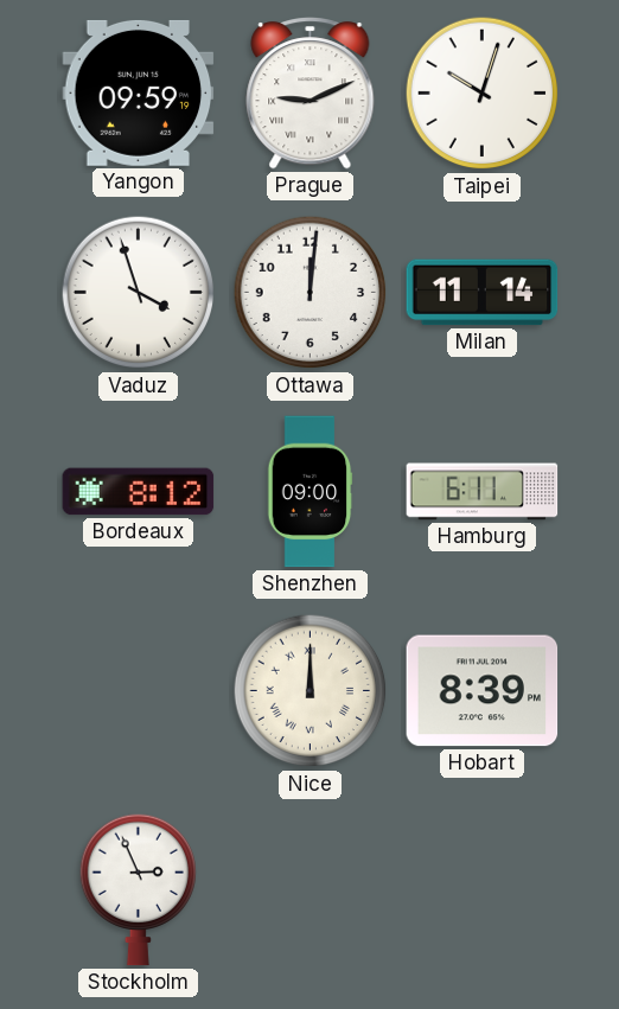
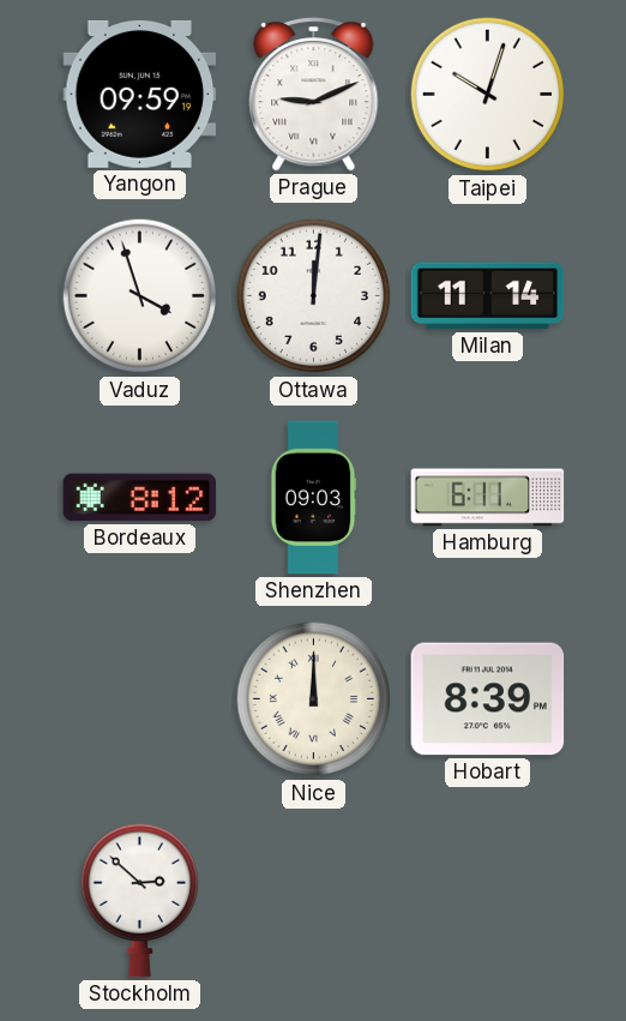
Shenzhen: 09:00 -> 09:03
Stockholm: 2:56 -> 2:52
